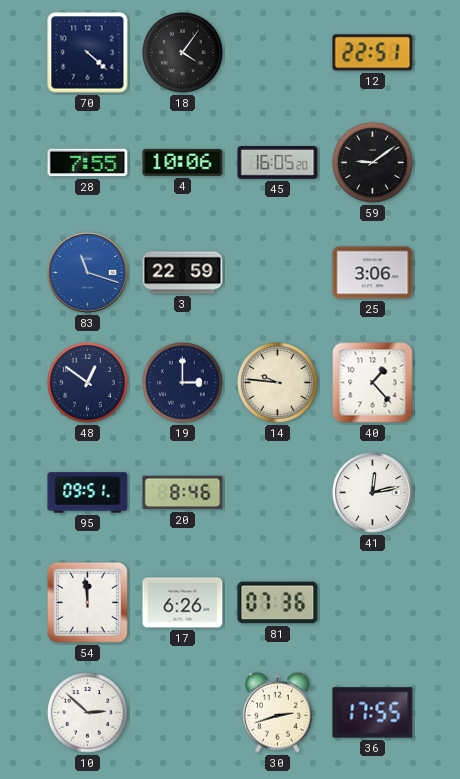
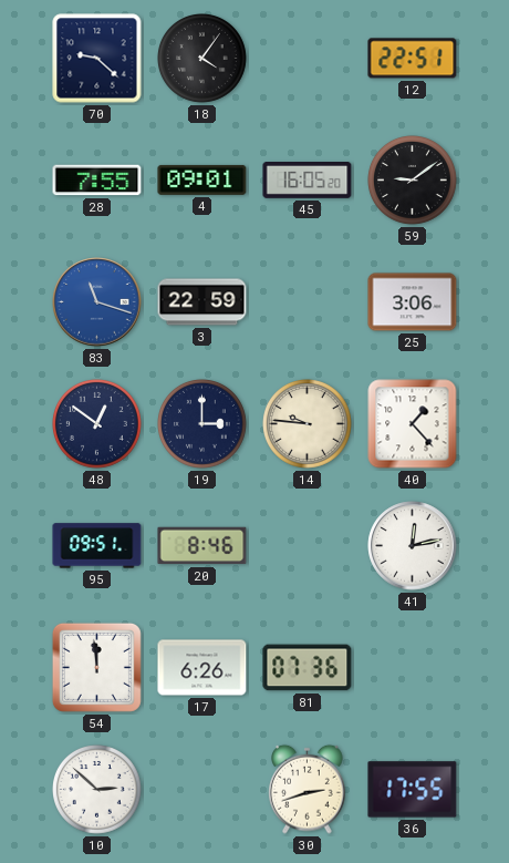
70: 4:22 -> 9:22
4: 10:06 -> 09:01
